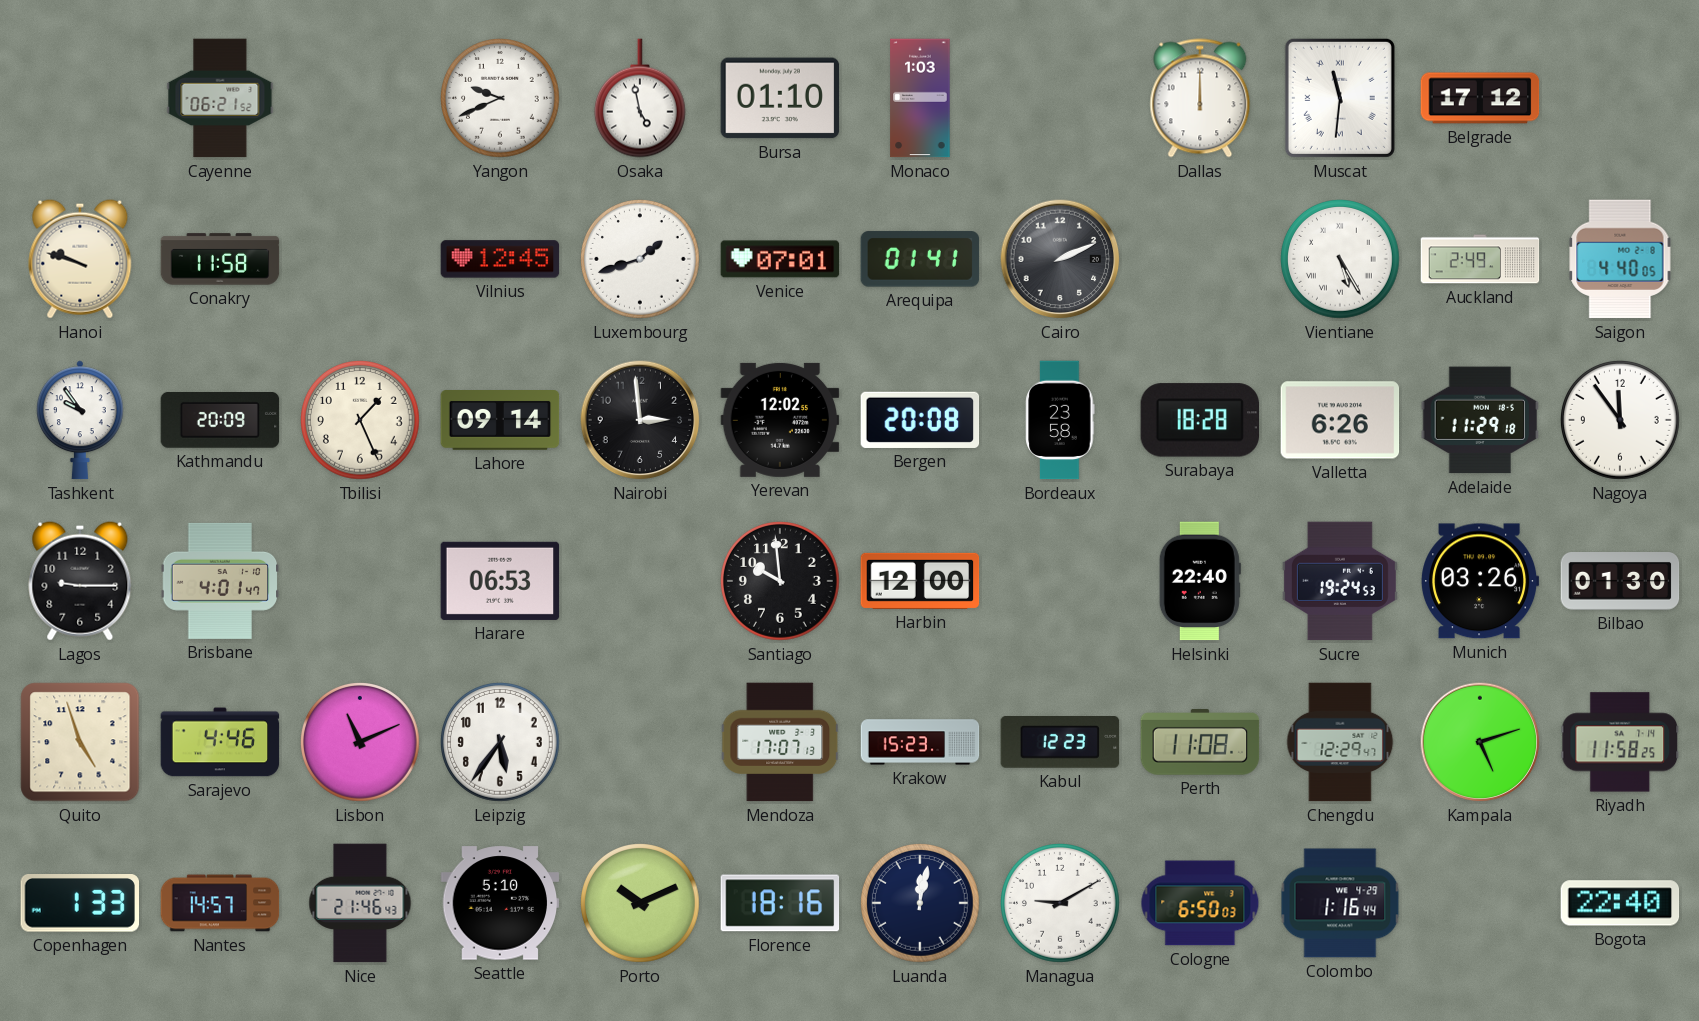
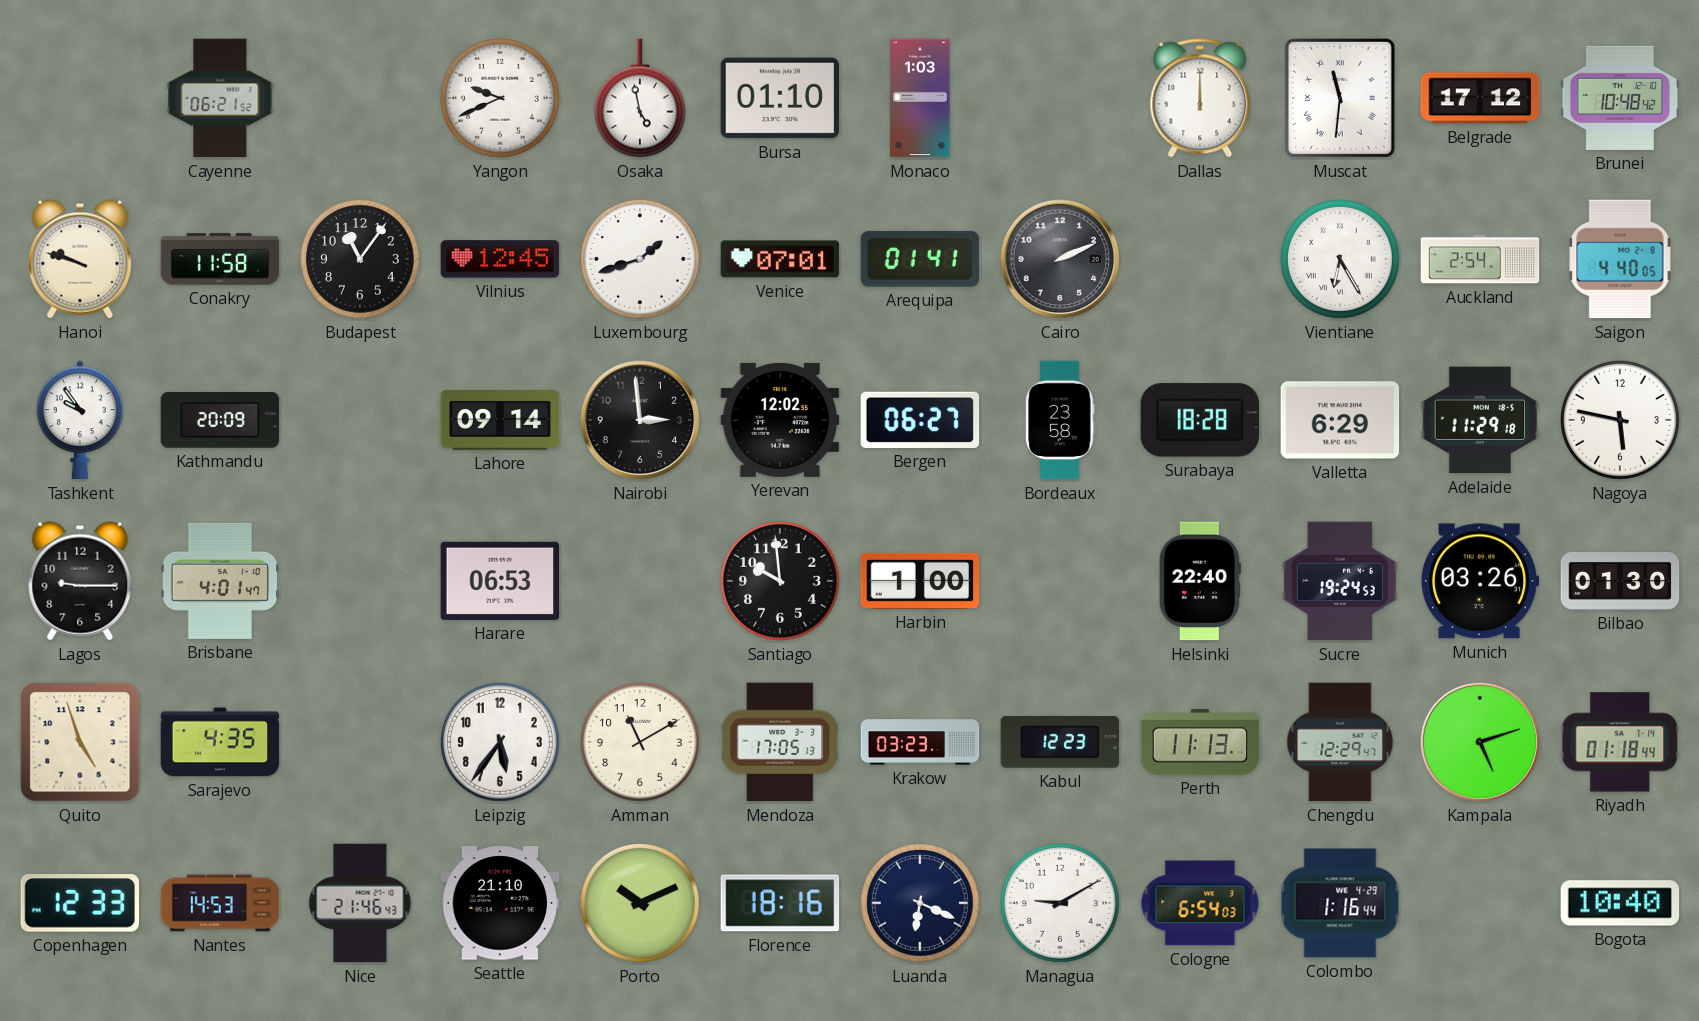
Brunei: none -> 10:48
Budapest: none -> 11:06
Vientiane: 5:25 -> 6:25
Auckland: 2:49 -> 2:54
Tbilisi: 1:26 -> none
Bergen: 20:08 -> 06:27
Valletta: 6:26 -> 6:29
Nagoya: 11:54 -> 5:47
Harbin: 12:00 -> 1:00
Sarajevo: 4:46 -> 4:35
Lisbon: 11:11 -> none
Amman: none -> 11:10
Mendoza: 17:07 -> 17:05
Krakow: 15:23 -> 03:23
Perth: 11:08 -> 11:13
Riyadh: 11:58 -> 01:18
Copenhagen: 1:33 -> 12:33
Nantes: 14:57 -> 14:53
Seattle: 5:10 -> 21:10
Luanda: 12:02 -> 6:19
Cologne: 6:50 -> 6:54
Bogota: 22:40 -> 10:40
